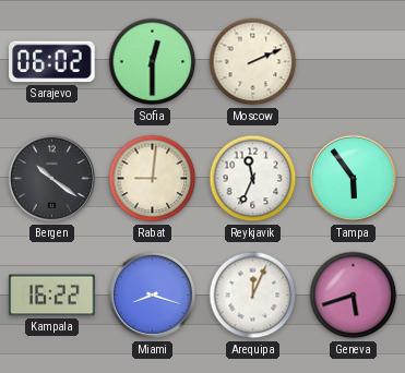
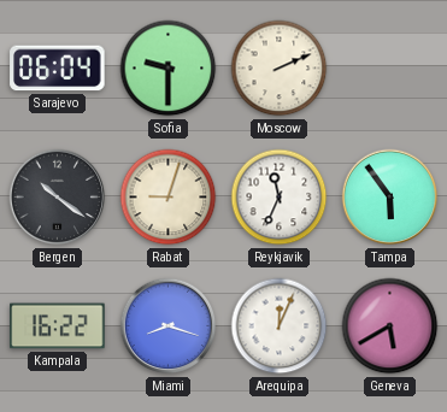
Sarajevo: 06:02 -> 06:04
Sofia: 12:30 -> 9:30
Rabat: 9:01 -> 9:03
Geneva: 5:42 -> 5:40
